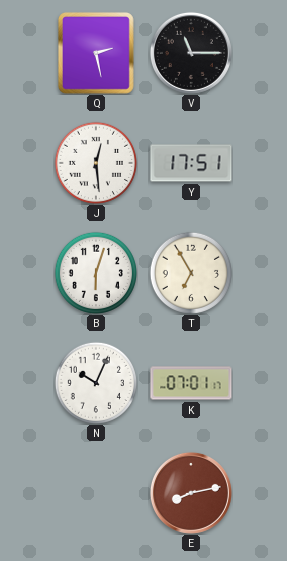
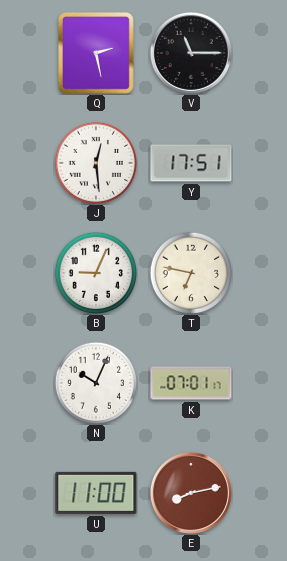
B: 6:03 -> 9:04
T: 6:55 -> 6:47
U: none -> 11:00
